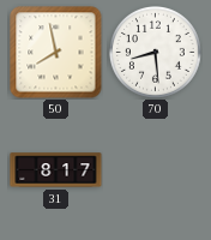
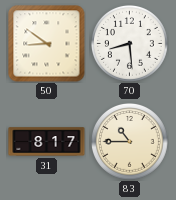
50: 7:58 -> 8:51
83: none -> 10:45
